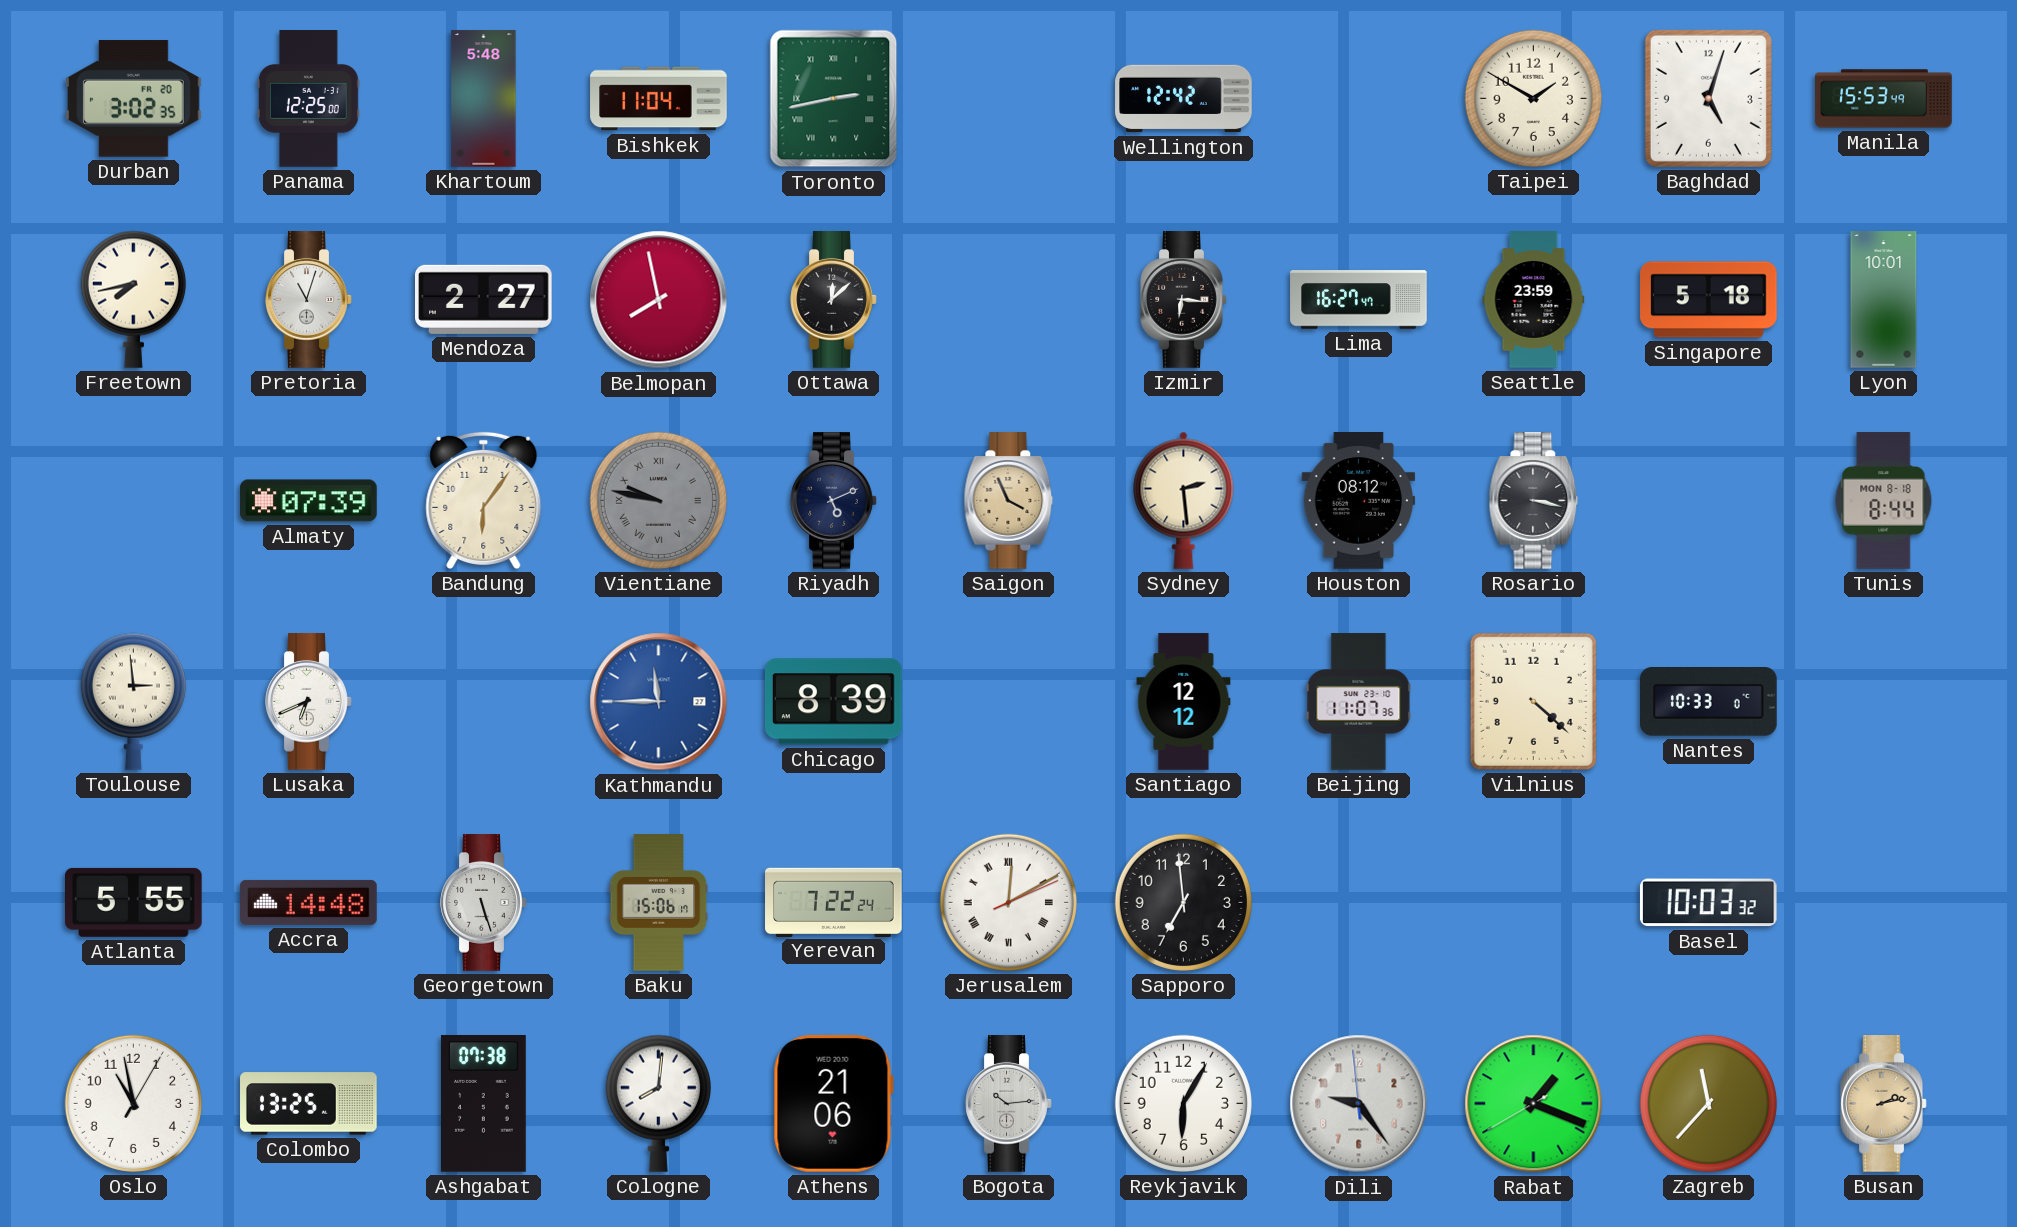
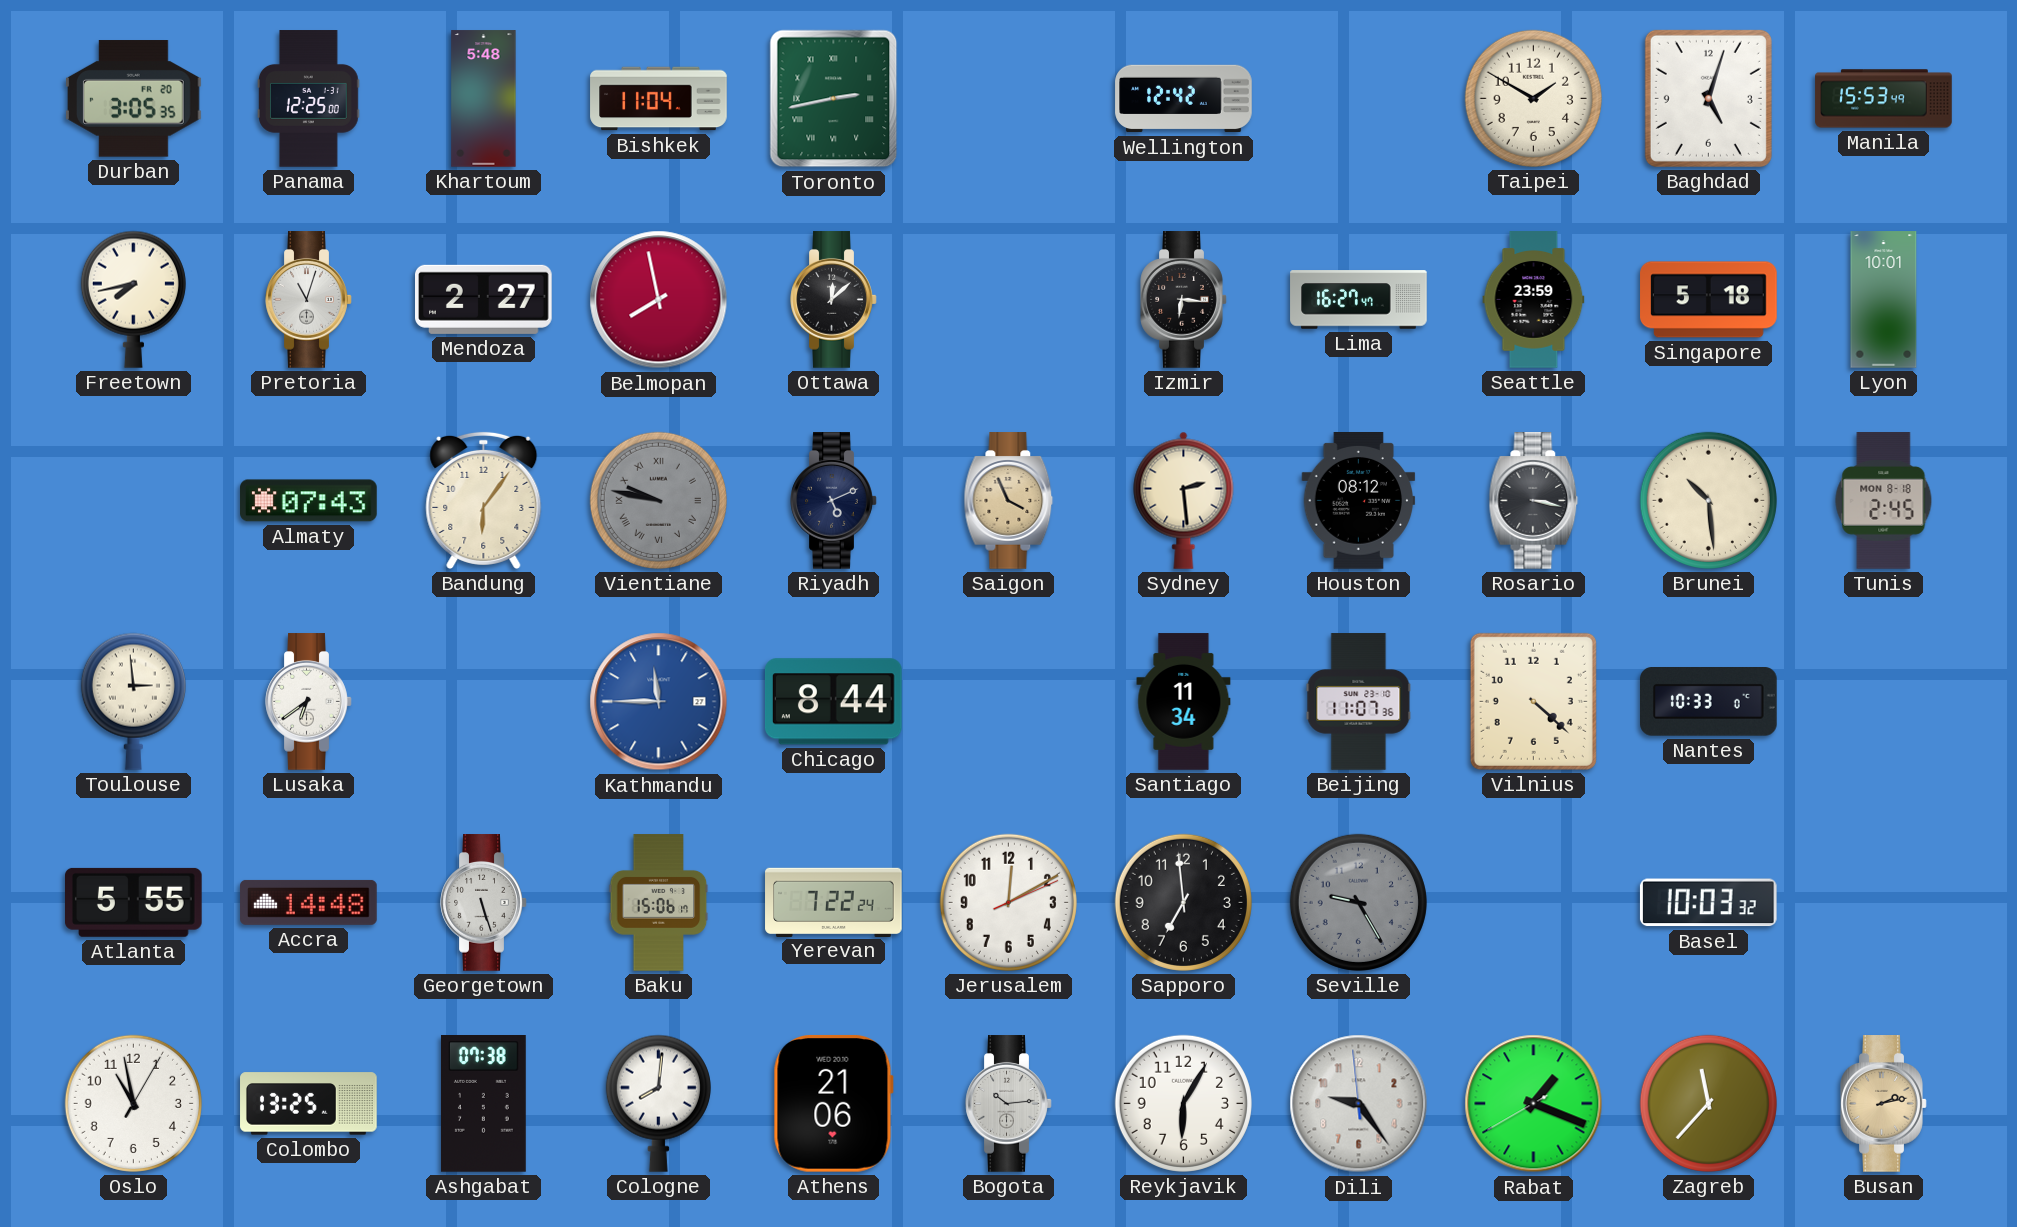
Durban: 3:02 -> 3:05
Almaty: 07:39 -> 07:43
Brunei: none -> 10:29
Tunis: 8:44 -> 2:45
Lusaka: 6:41 -> 6:39
Chicago: 8:39 -> 8:44
Santiago: 12:12 -> 11:34
Jerusalem numerals: Roman -> Arabic
Seville: none -> 9:25
